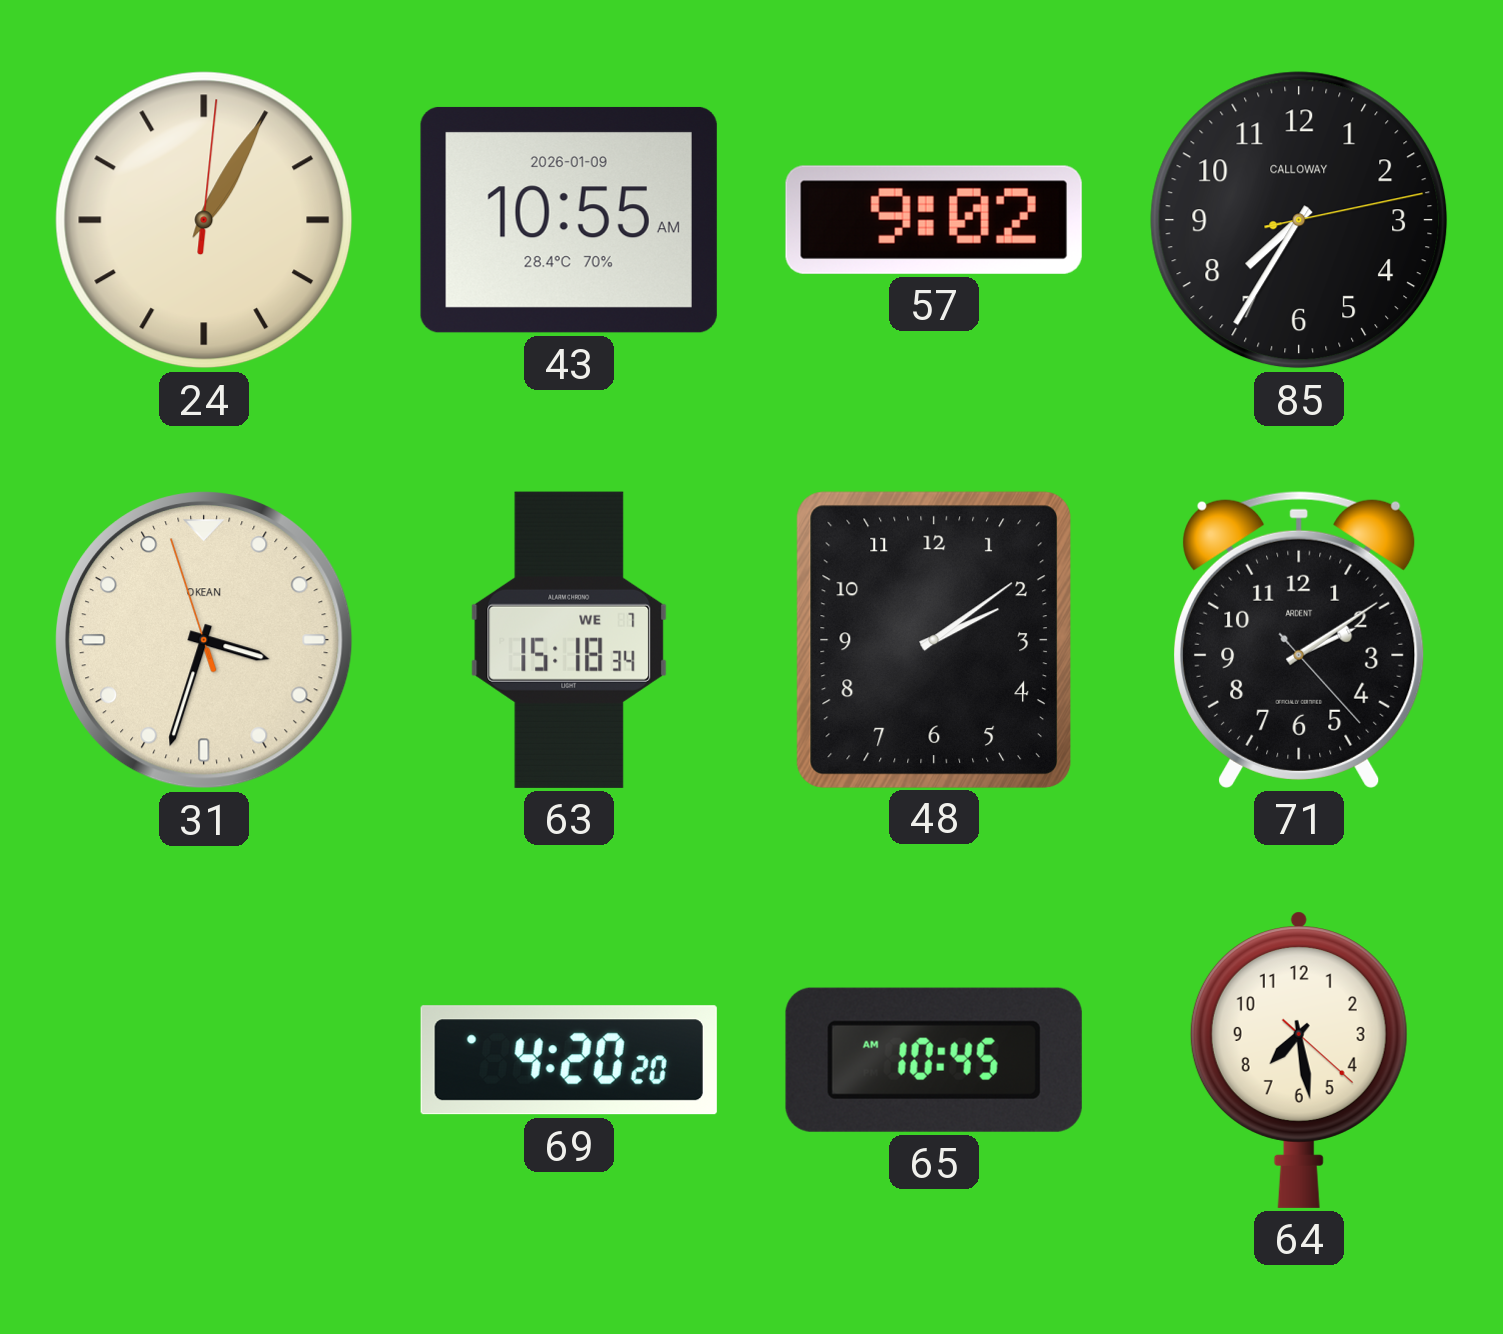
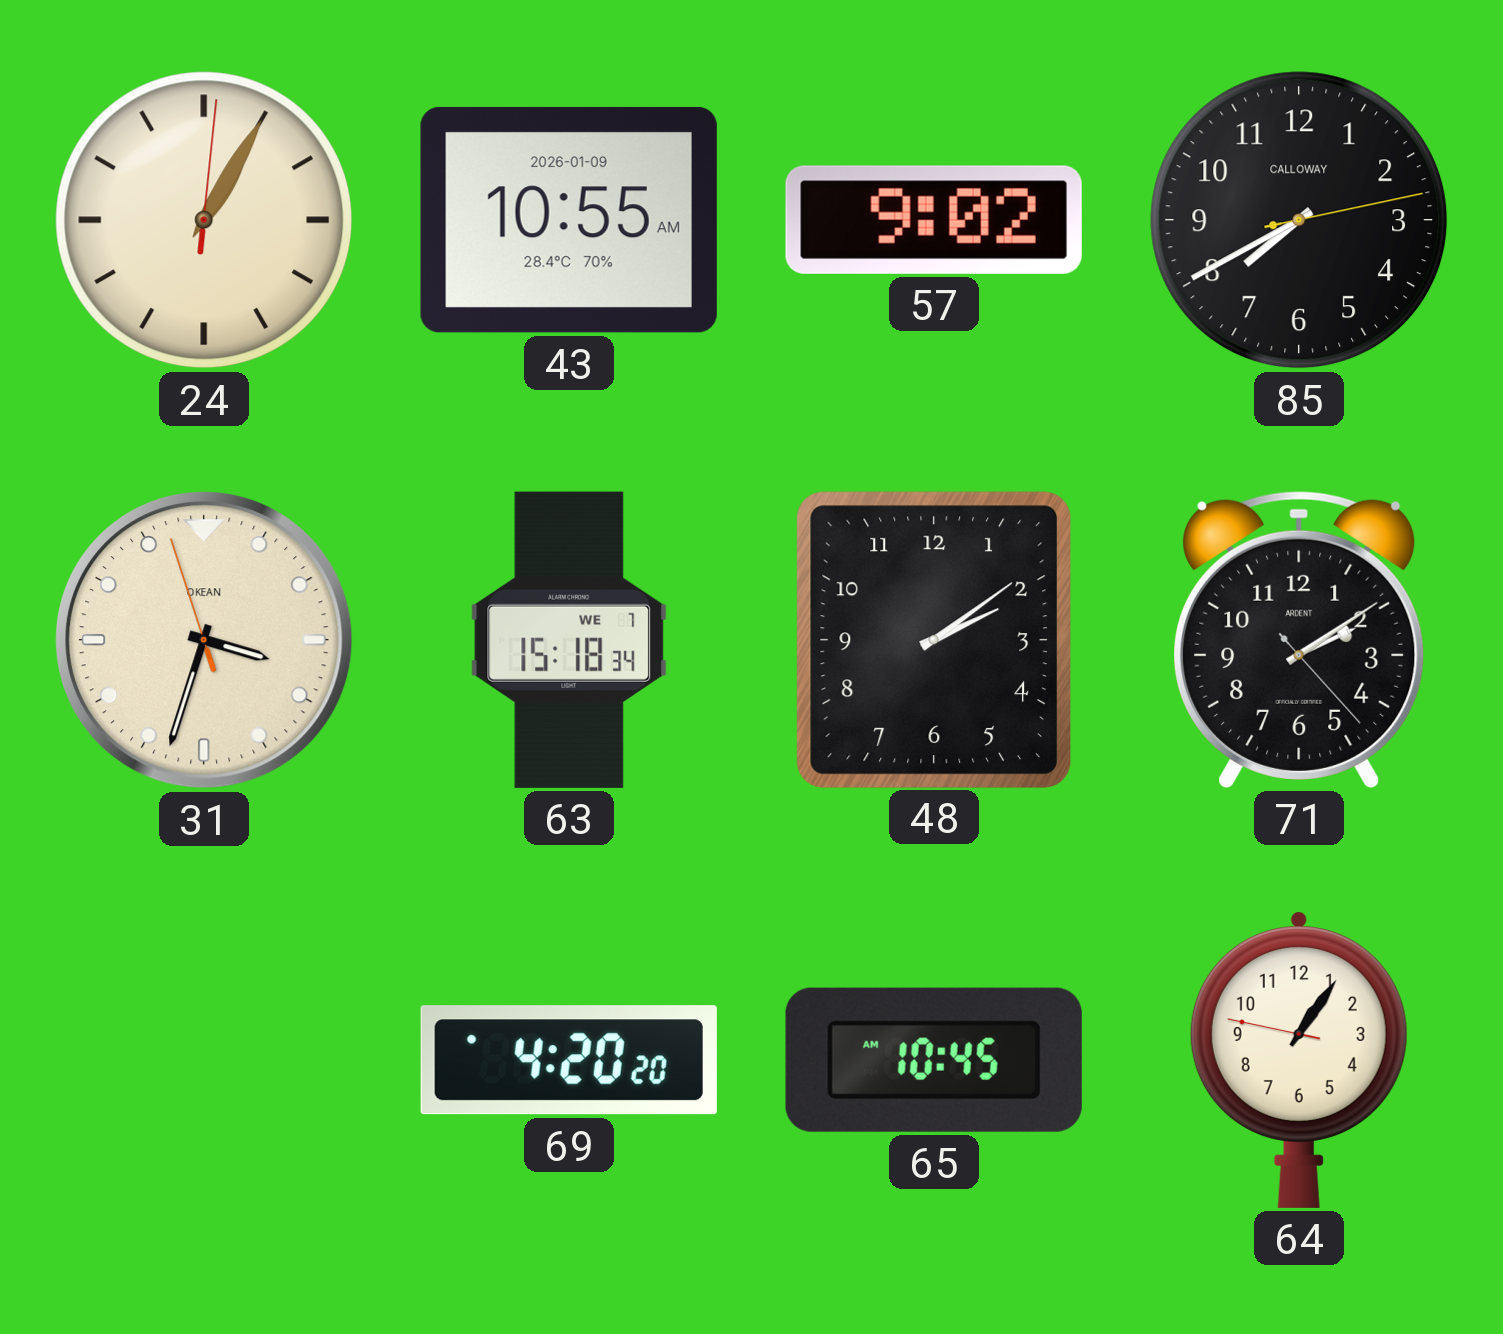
85: 7:35 -> 7:40
64: 7:28 -> 1:05
